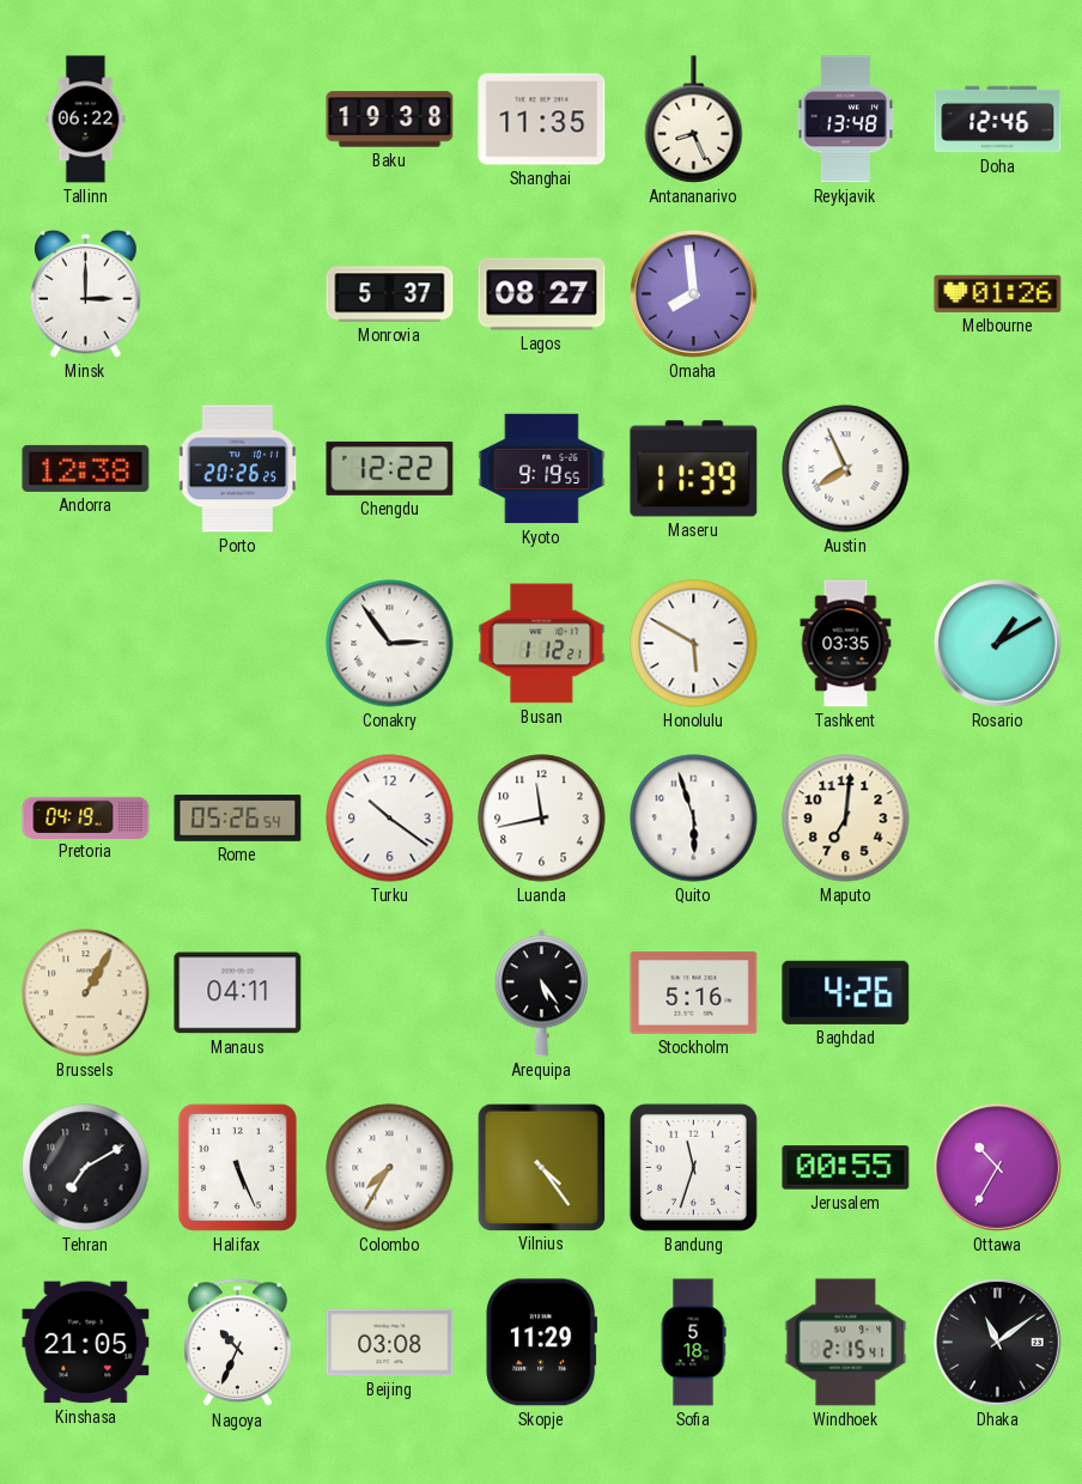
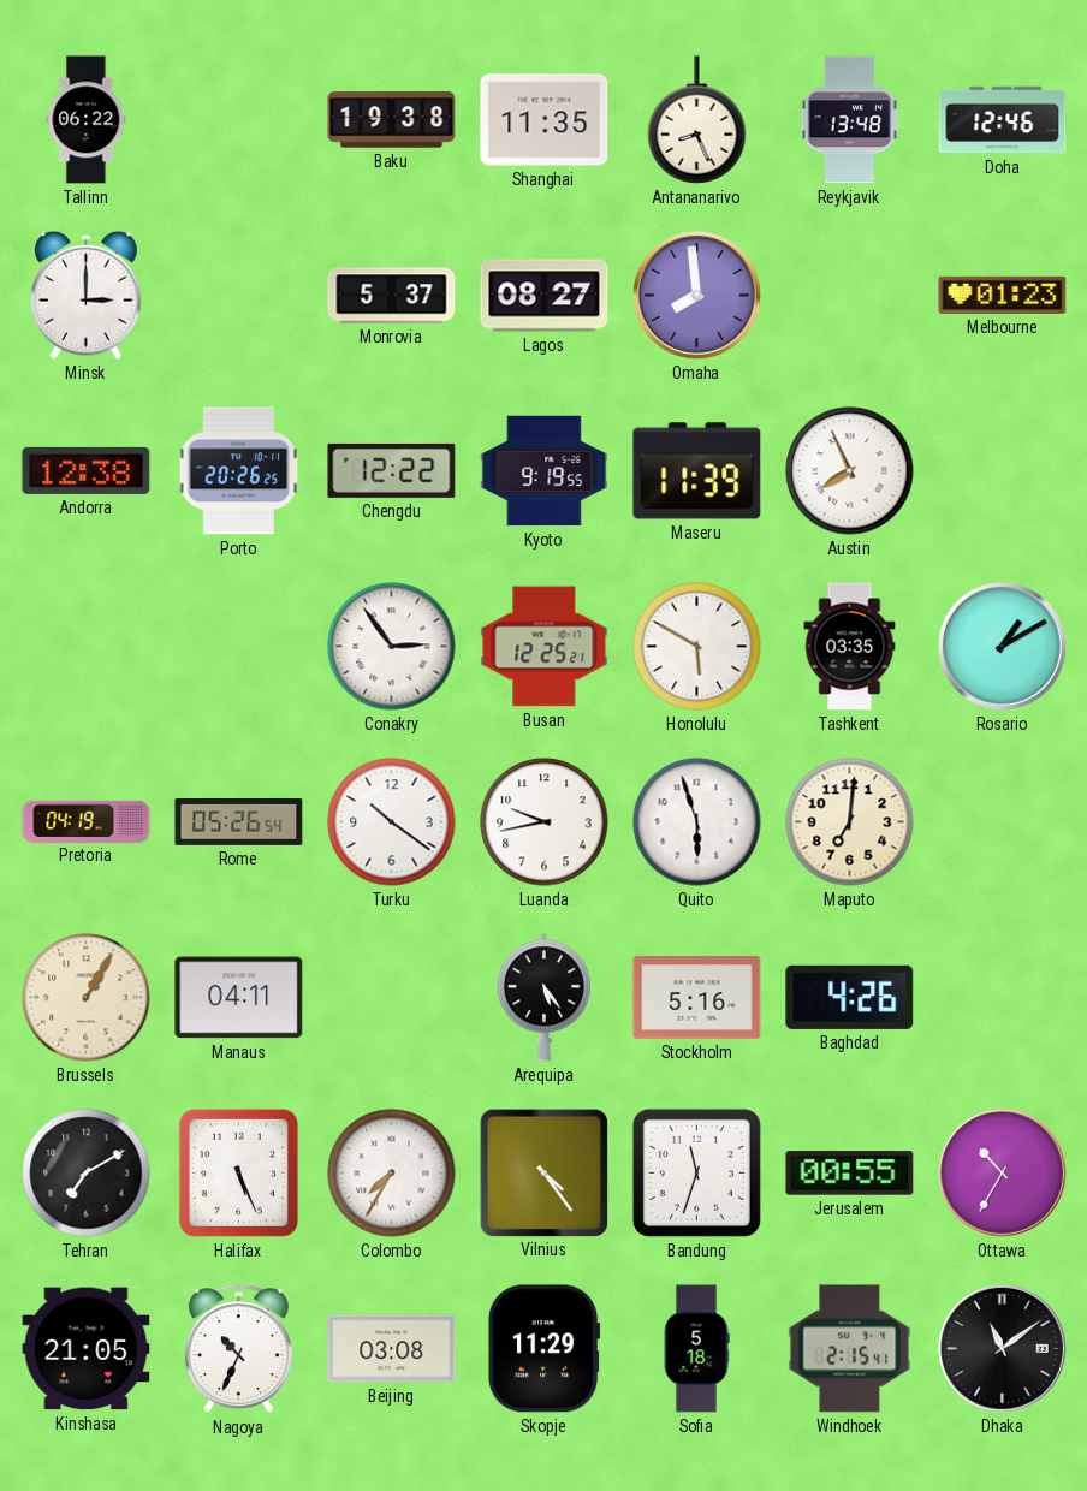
Melbourne: 01:26 -> 01:23
Busan: 1:12 -> 12:25
Luanda: 11:43 -> 9:43
